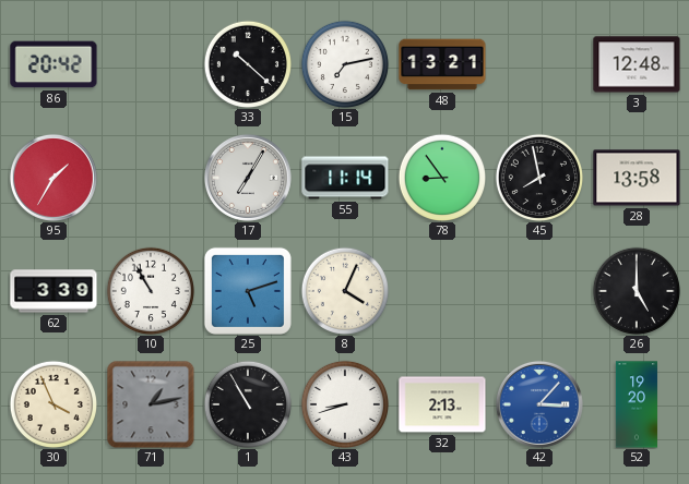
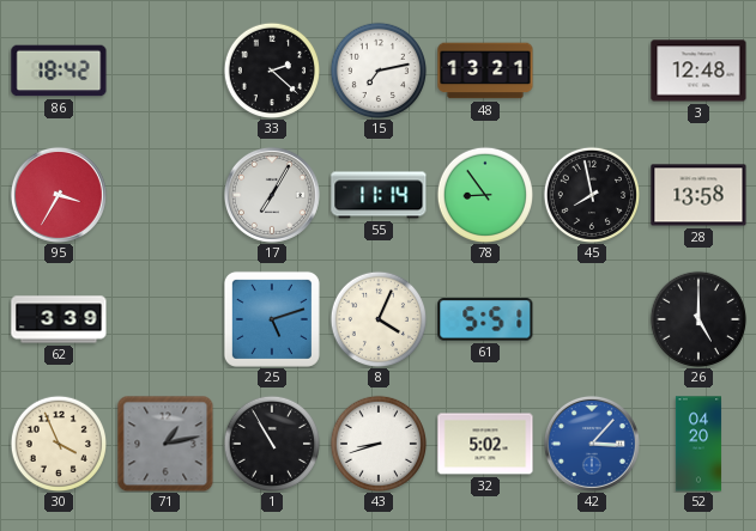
86: 20:42 -> 18:42
33: 10:22 -> 2:22
95: 1:35 -> 3:35
10: 10:55 -> none
61: none -> 5:51
32: 2:13 -> 5:02
52: 19:20 -> 04:20
